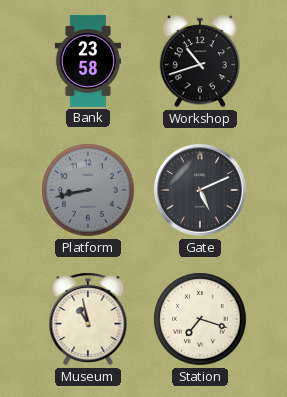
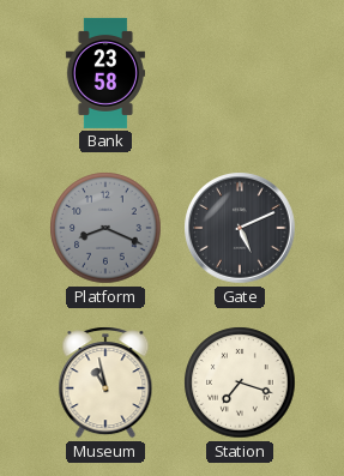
Workshop: 10:42 -> none
Platform: 8:43 -> 8:19
